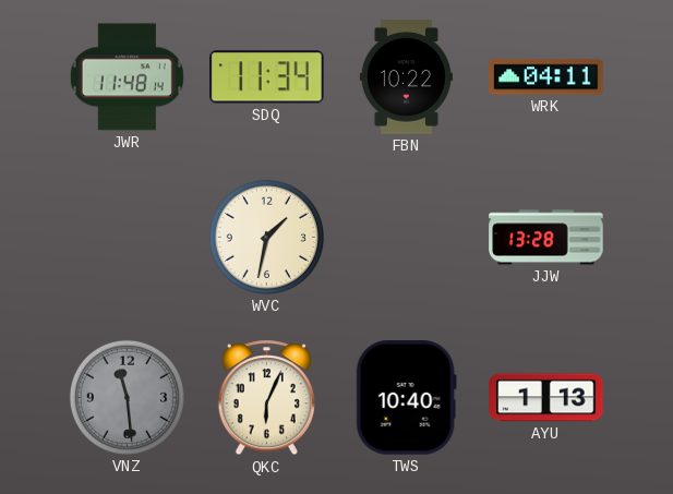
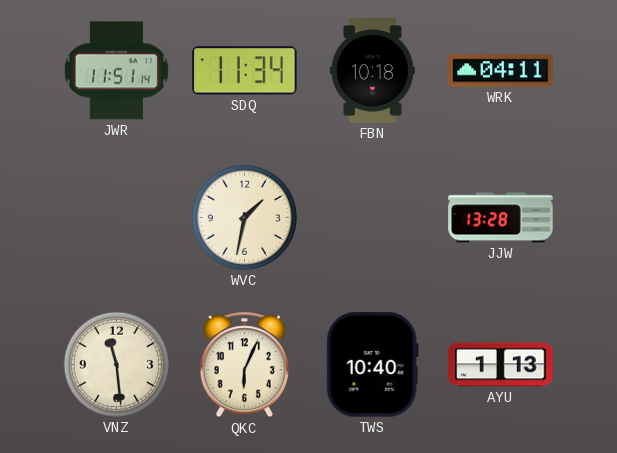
JWR: 11:48 -> 11:51
FBN: 10:22 -> 10:18
VNZ dial: grey -> cream
